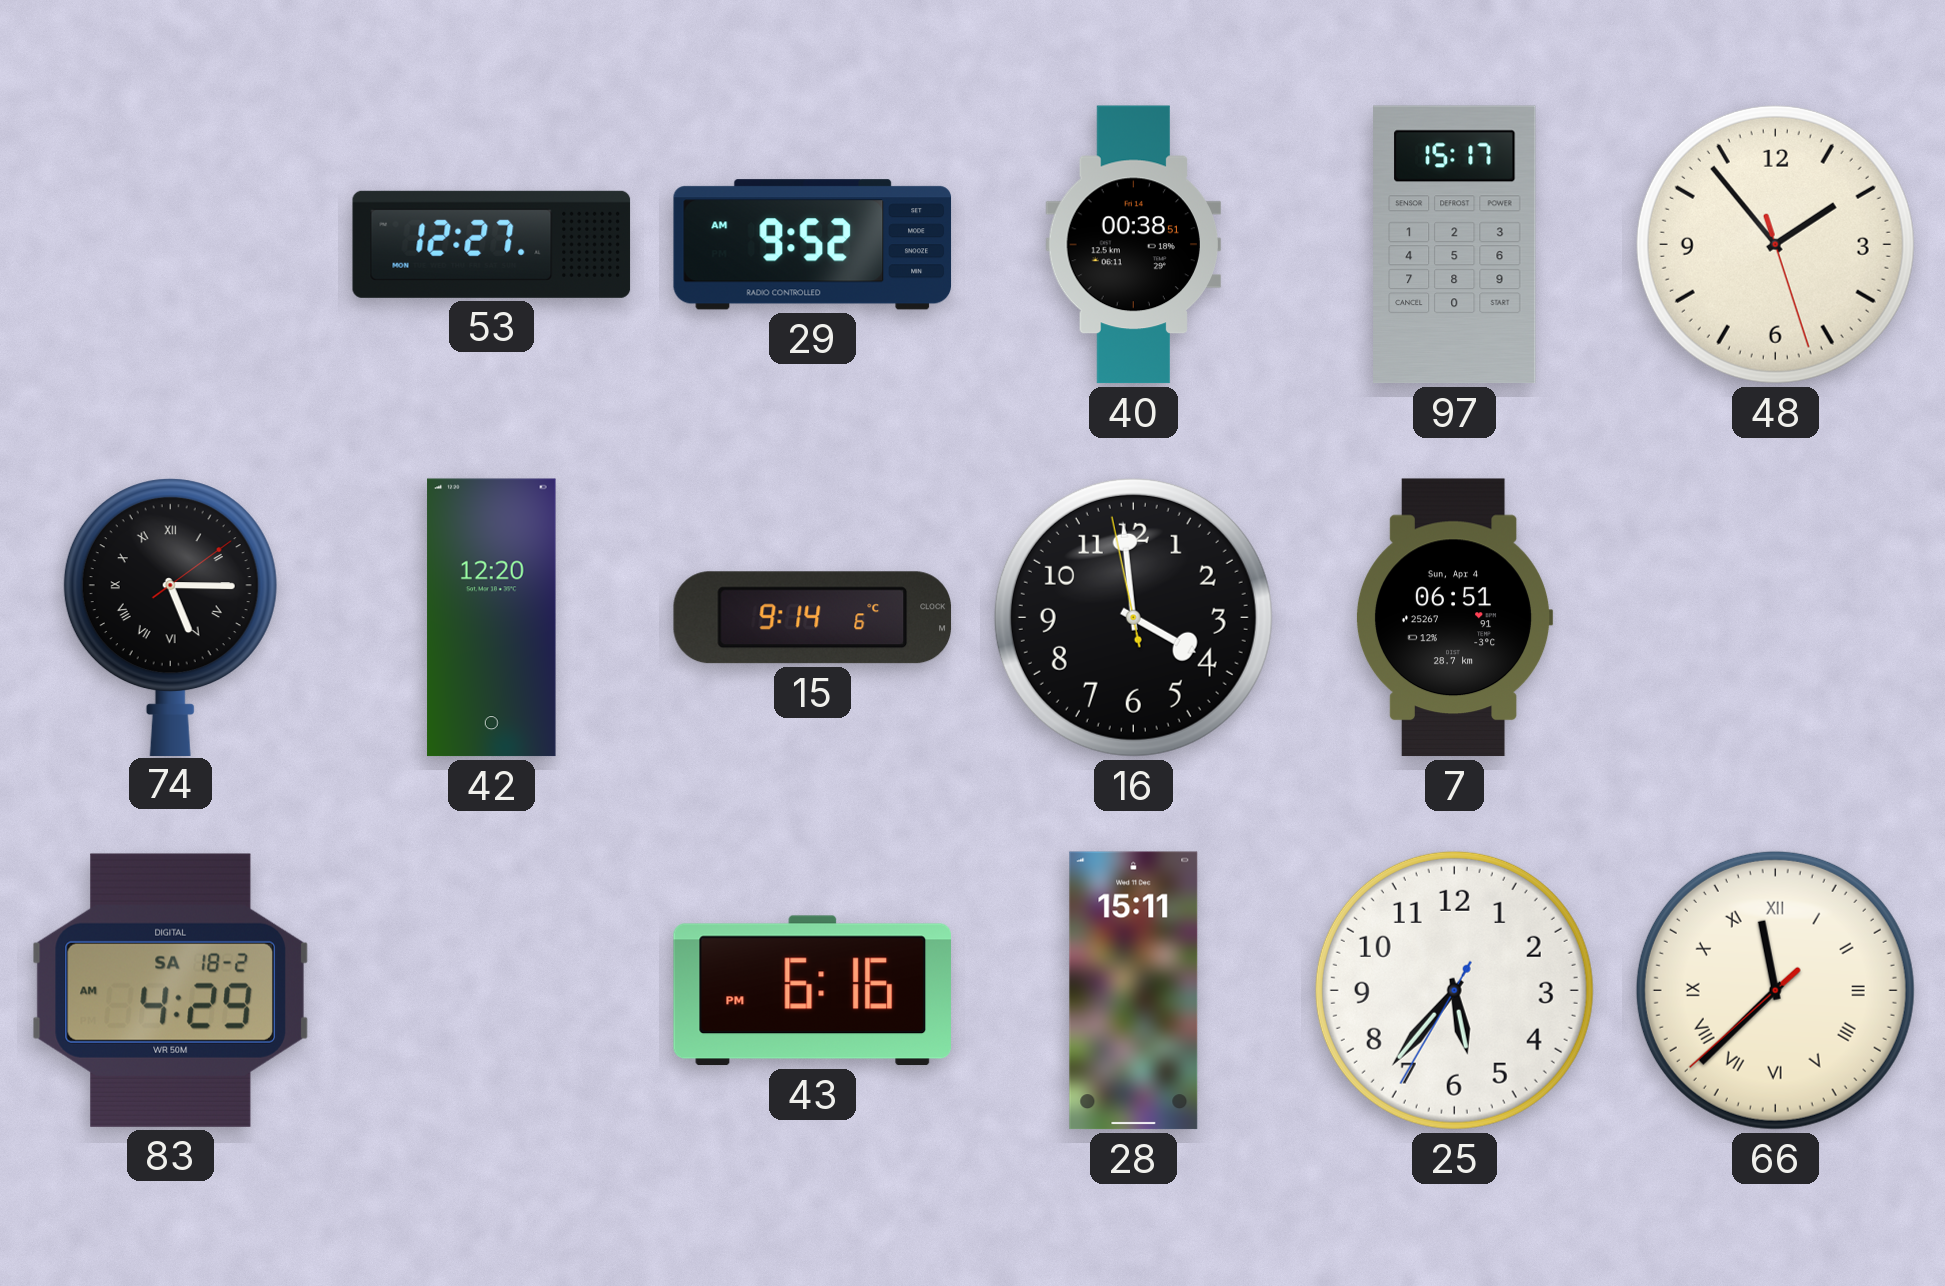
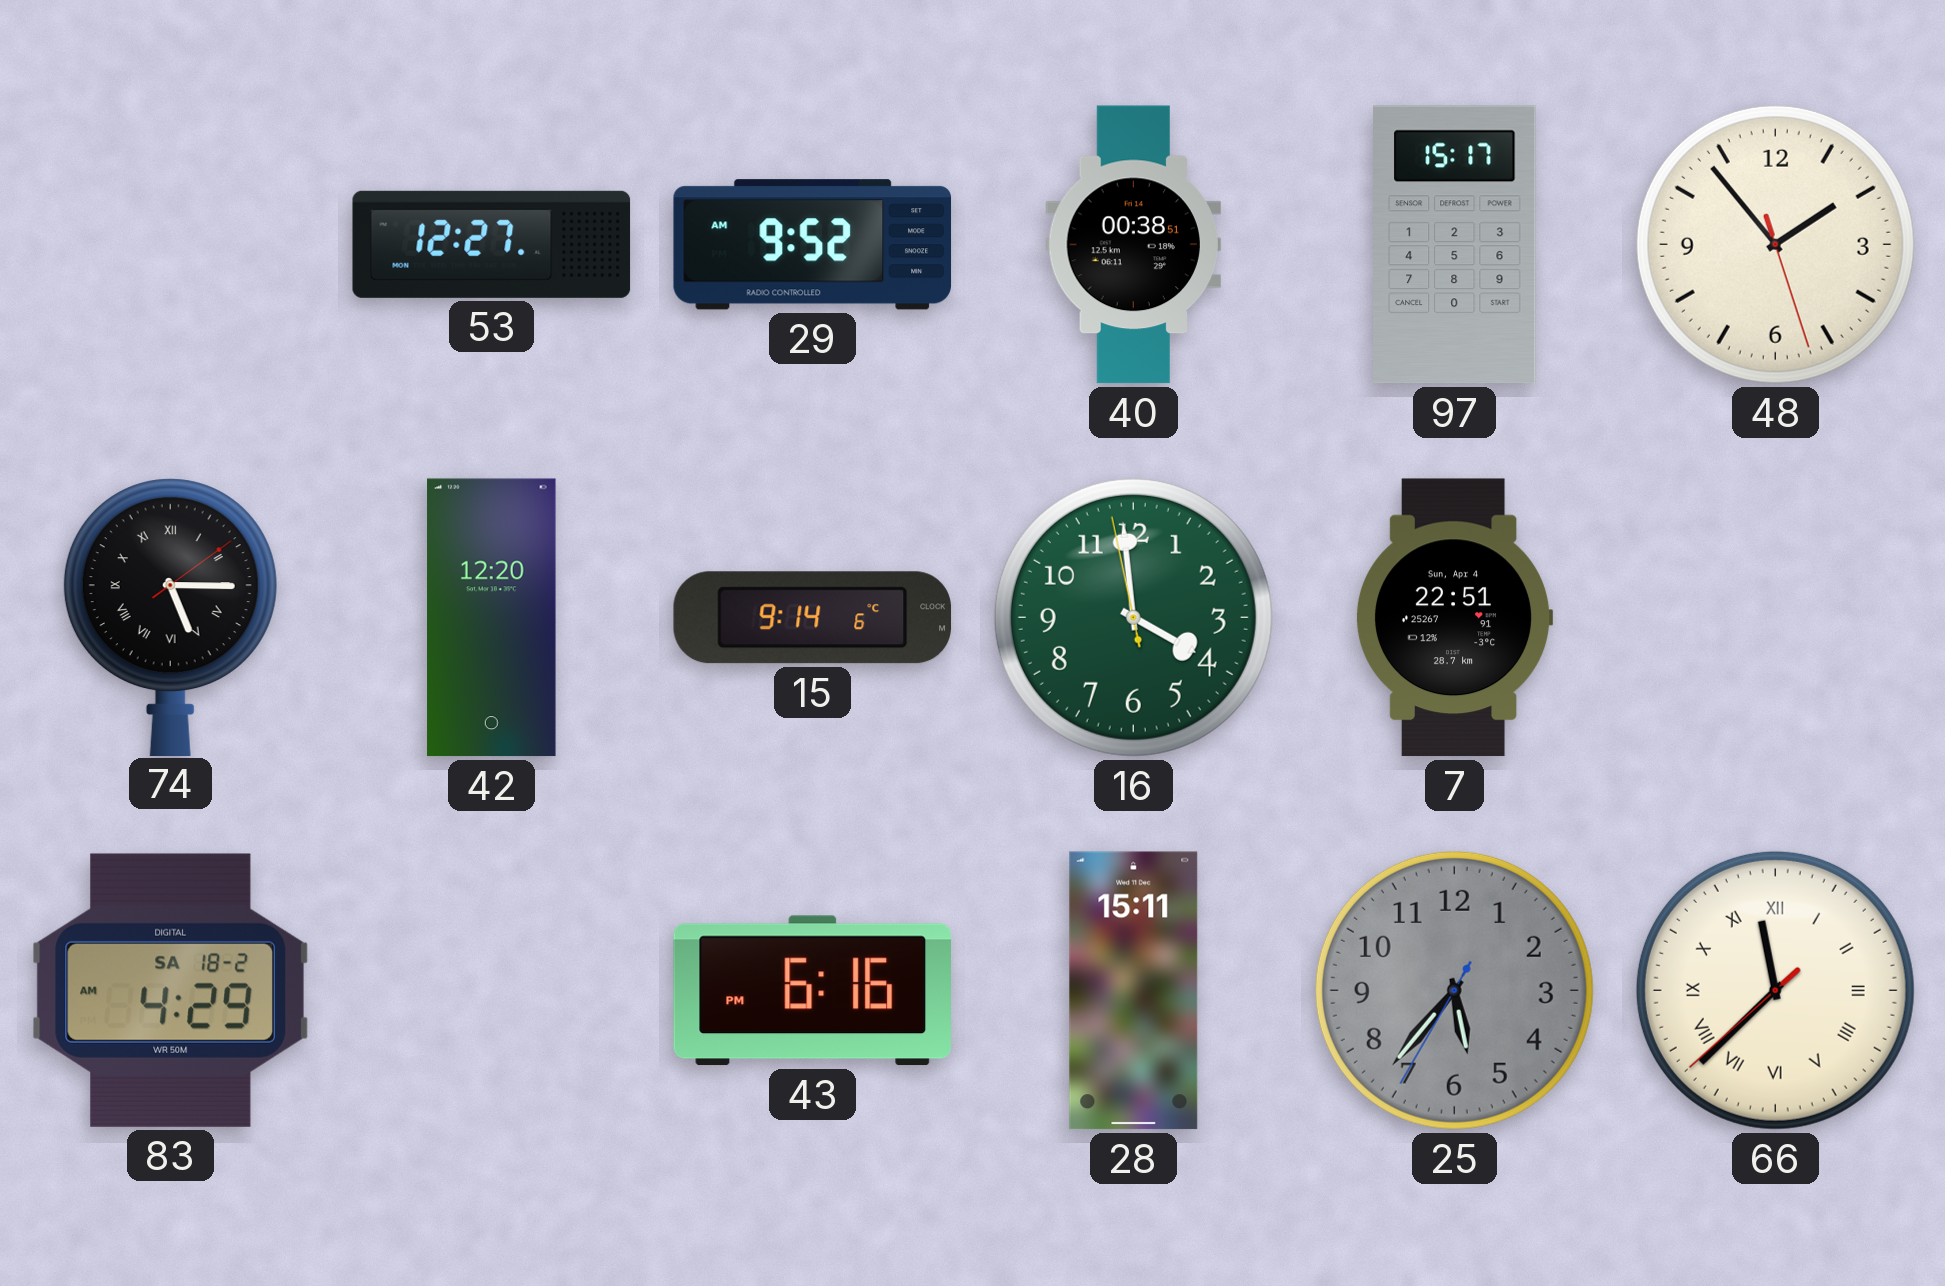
16 dial: black -> green
7: 06:51 -> 22:51
25 dial: white -> grey
